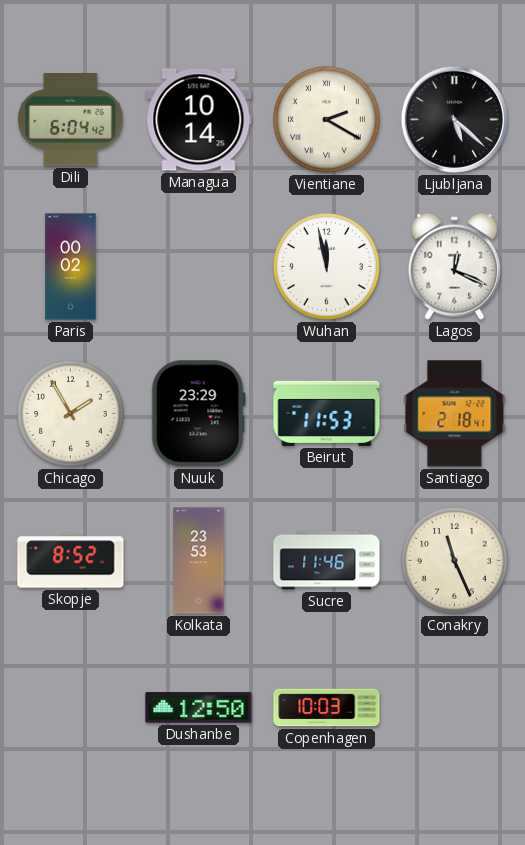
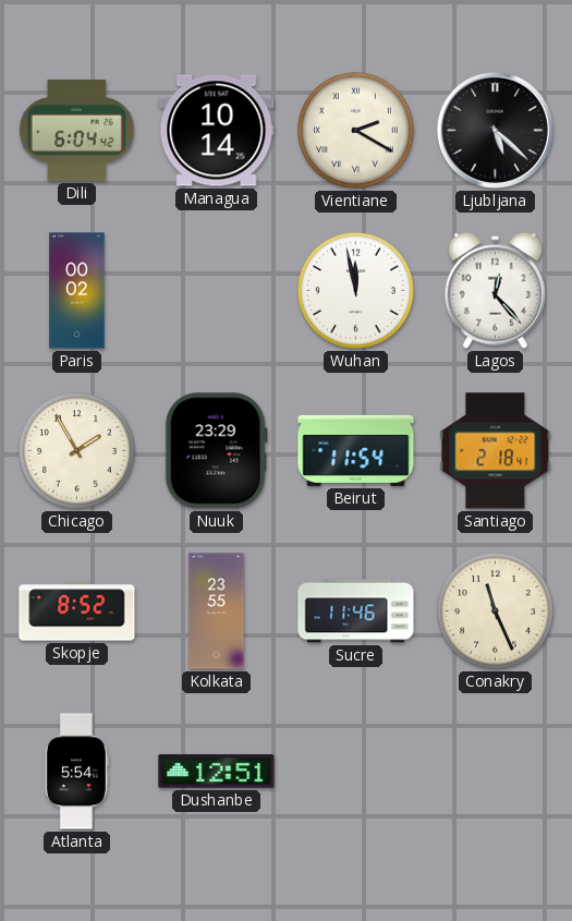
Lagos: 12:19 -> 12:23
Beirut: 11:53 -> 11:54
Kolkata: 23:53 -> 23:55
Atlanta: none -> 5:54
Dushanbe: 12:50 -> 12:51
Copenhagen: 10:03 -> none
